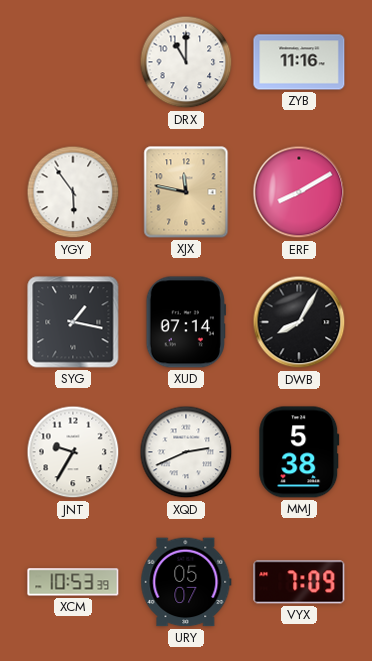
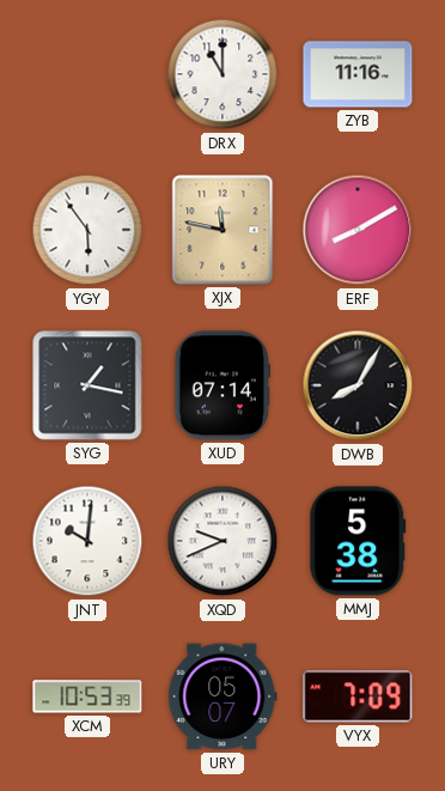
JNT: 9:35 -> 10:01
XQD: 2:41 -> 9:41
